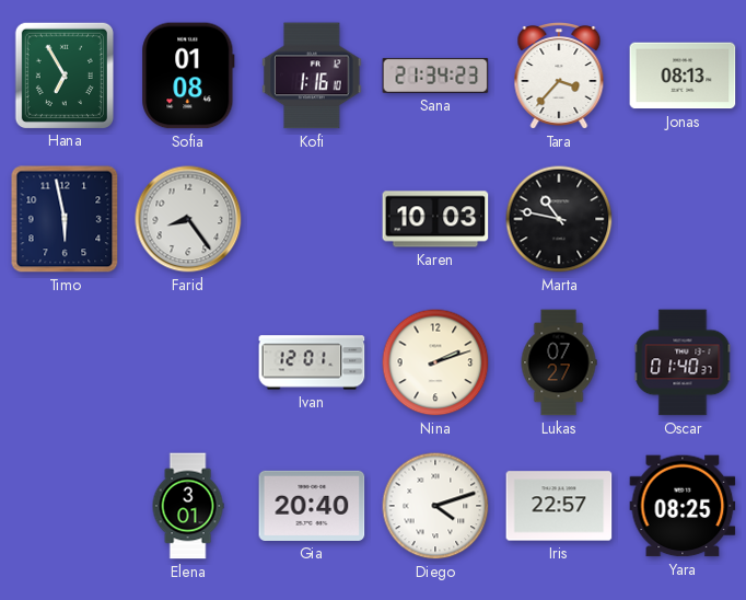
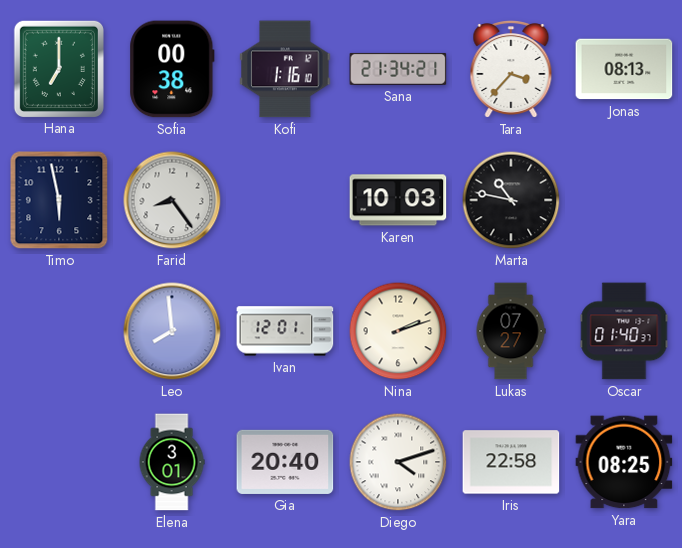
Hana: 6:55 -> 7:00
Sofia: 01:08 -> 00:38
Sana: 21:34:23 -> 21:34:21
Leo: none -> 7:59
Iris: 22:57 -> 22:58
